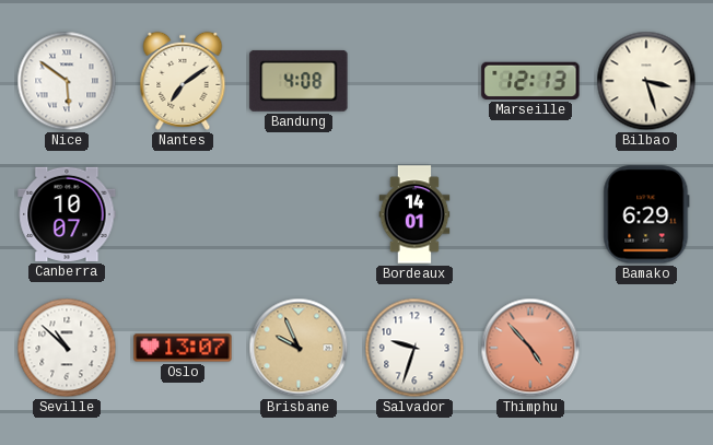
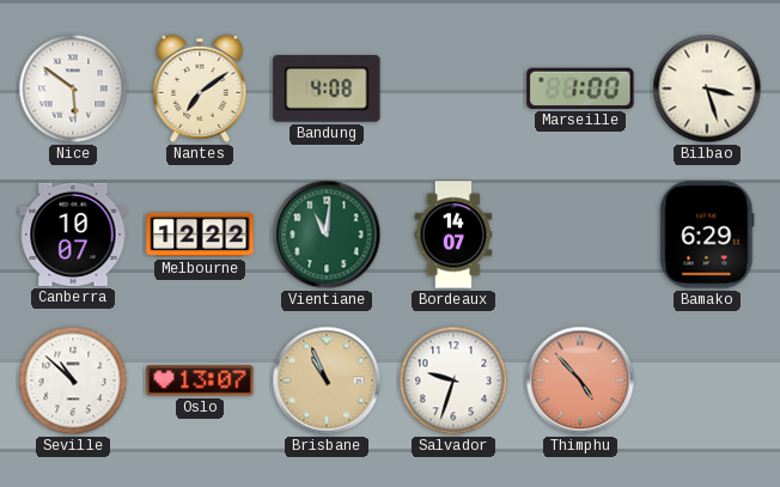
Marseille: 12:13 -> 1:00
Melbourne: none -> 12:22
Vientiane: none -> 11:01
Bordeaux: 14:01 -> 14:07
Brisbane: 9:56 -> 10:56
